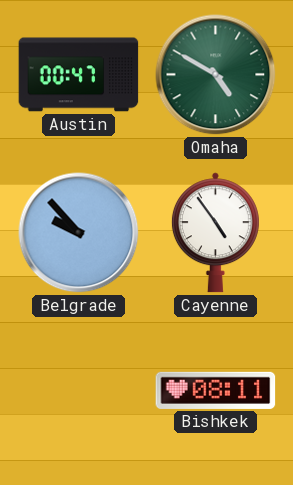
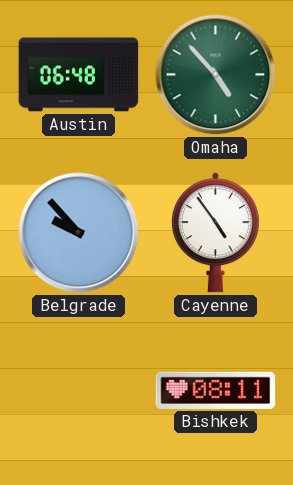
Austin: 00:47 -> 06:48
Omaha: 4:50 -> 4:53
